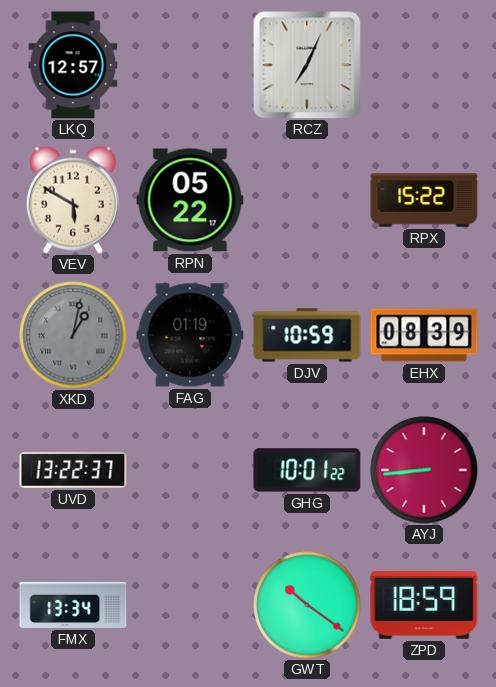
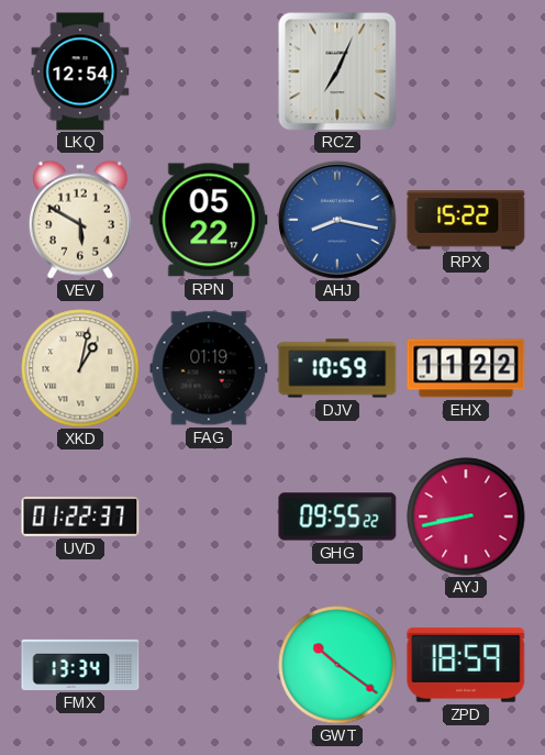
LKQ: 12:57 -> 12:54
AHJ: none -> 8:17
XKD dial: grey -> cream
EHX: 08:39 -> 11:22
UVD: 13:22 -> 01:22
GHG: 10:01 -> 09:55
AYJ: 8:44 -> 8:43
